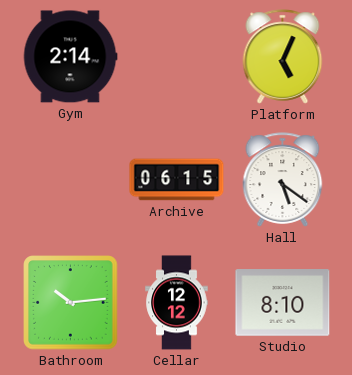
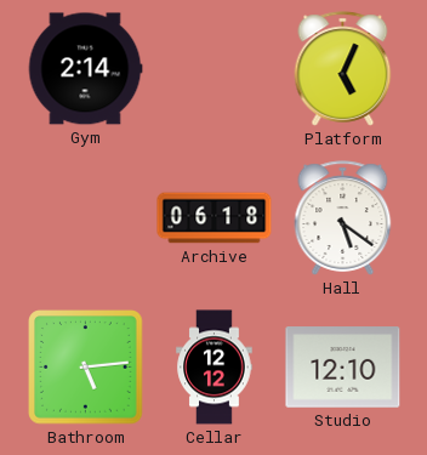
Archive: 06:15 -> 06:18
Bathroom: 10:14 -> 5:14
Studio: 8:10 -> 12:10
